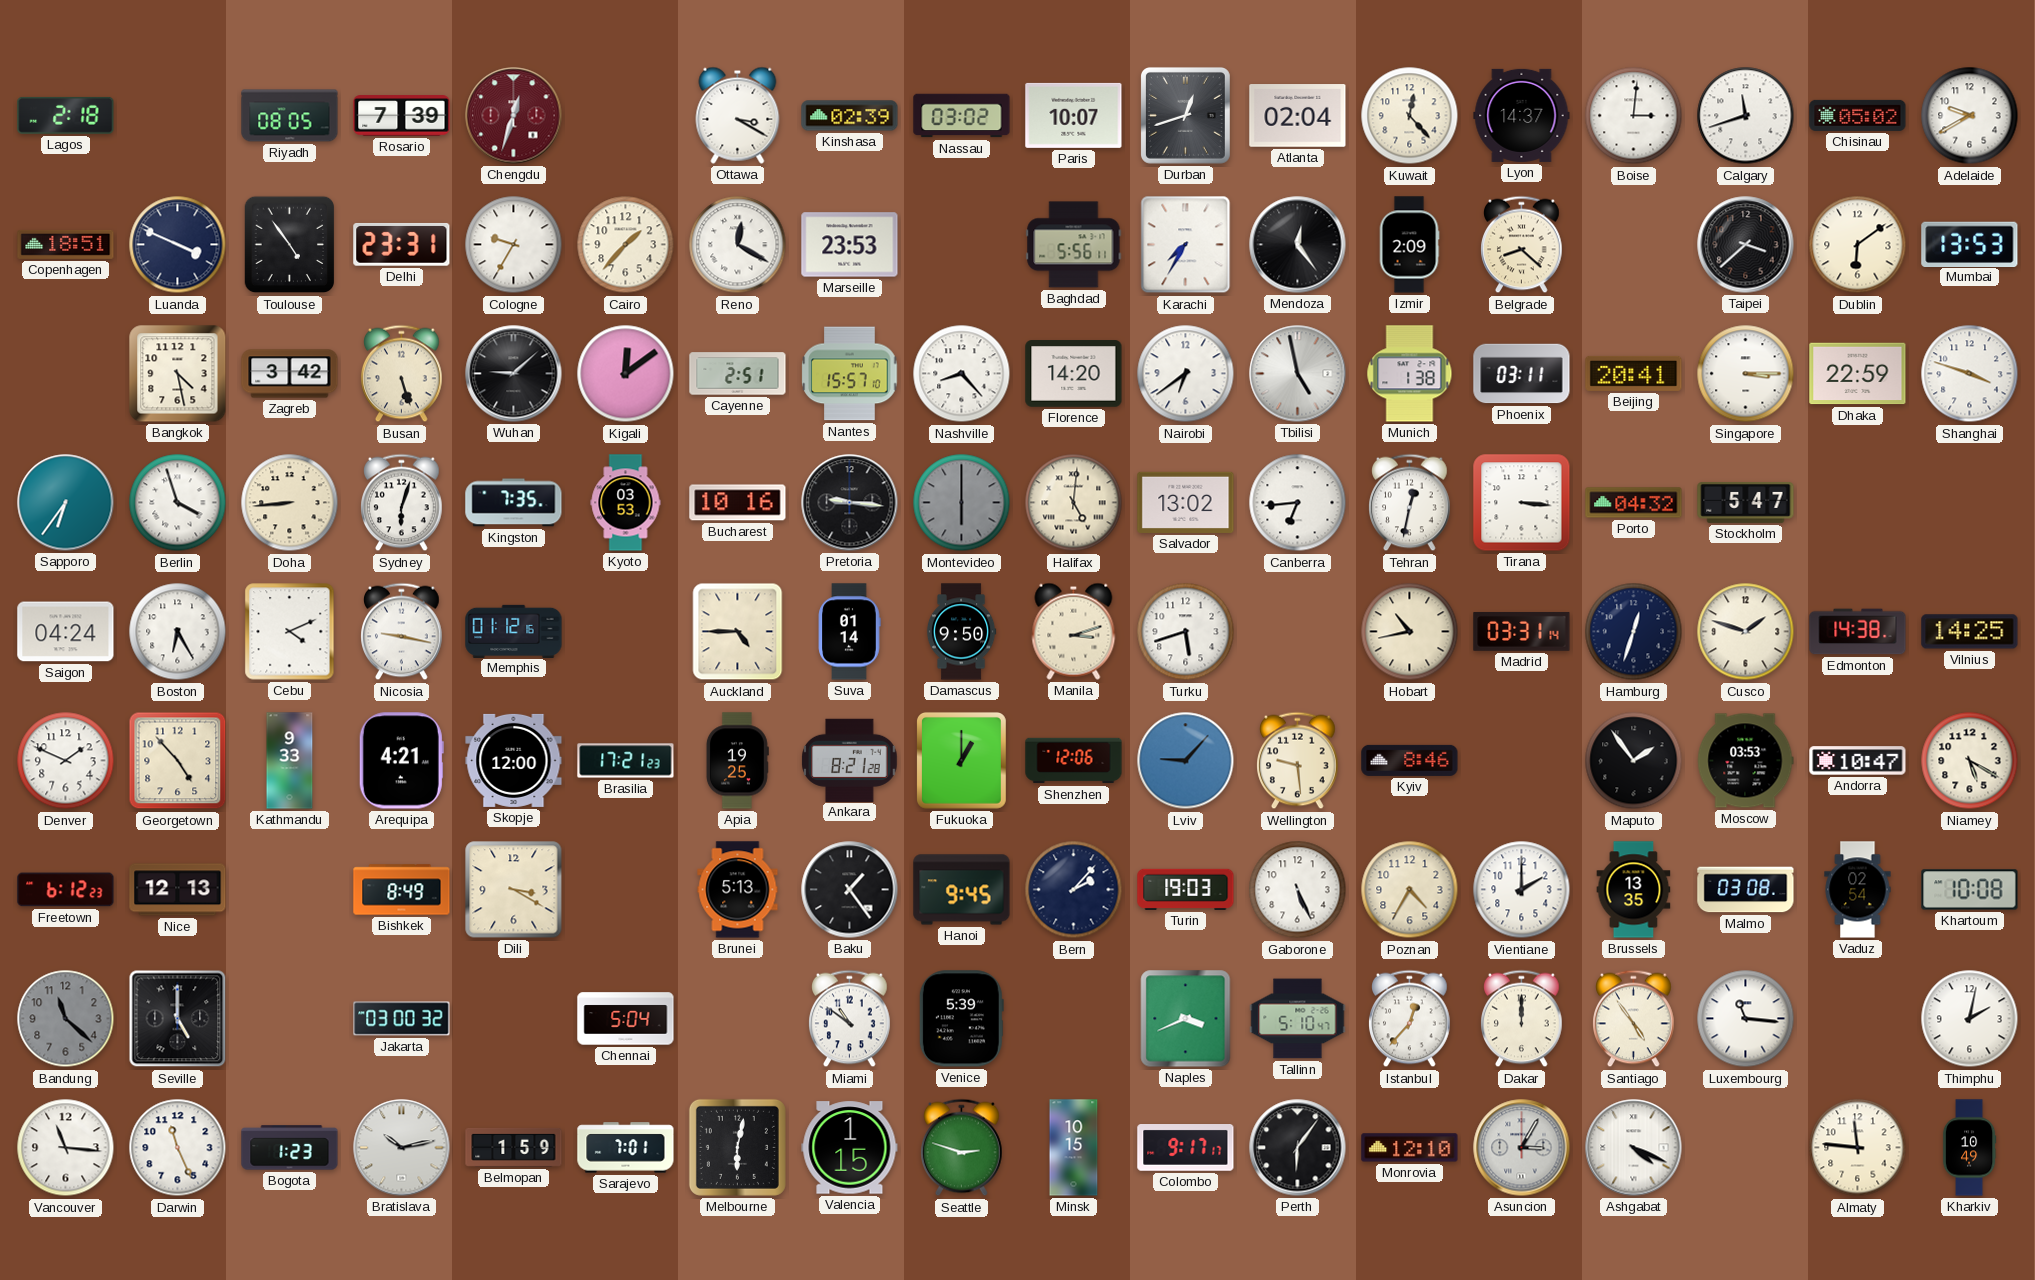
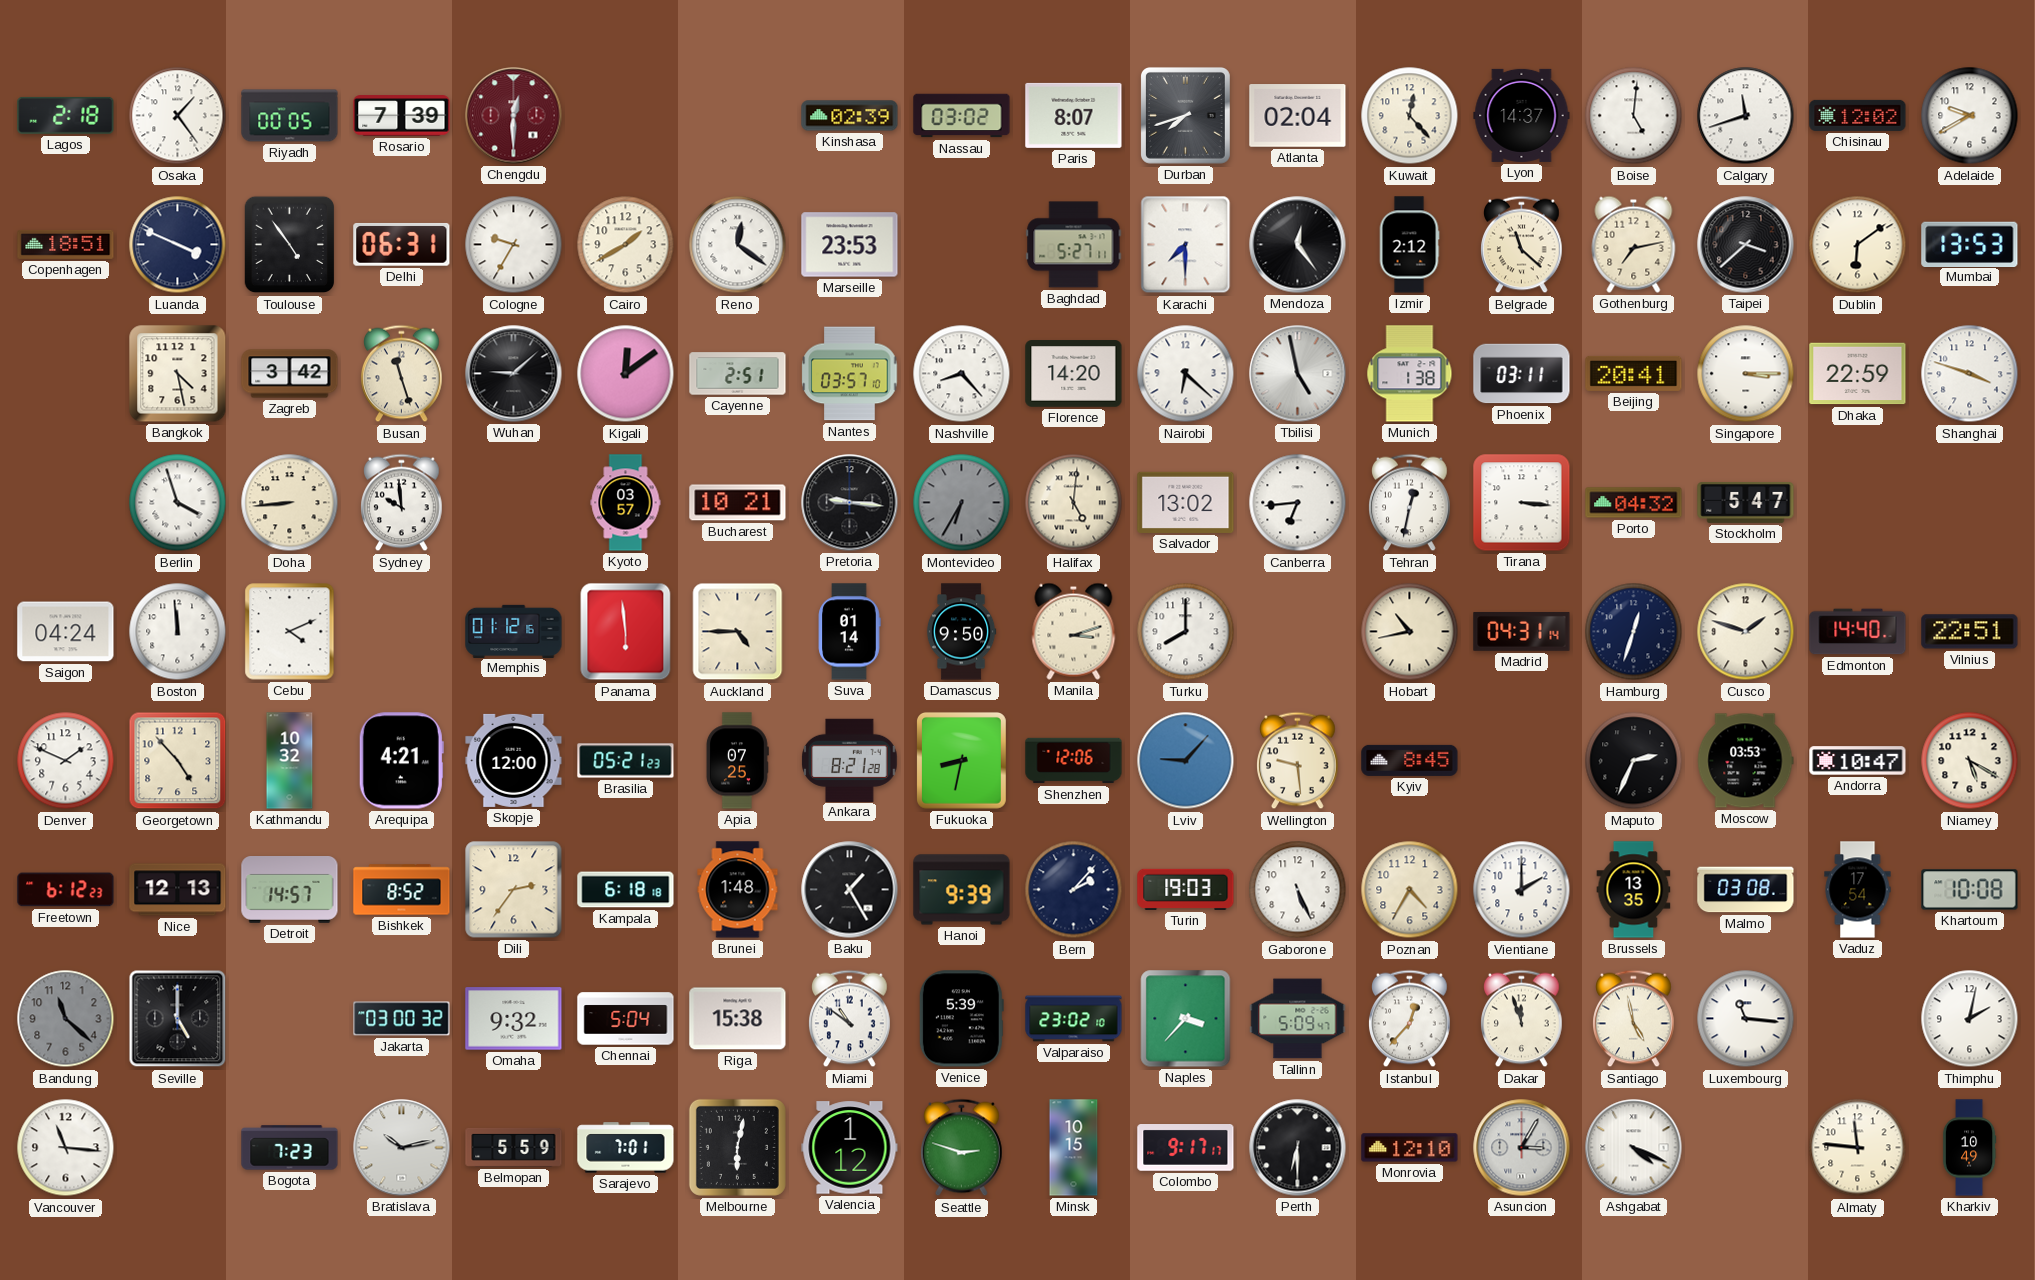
Osaka: none -> 1:24
Riyadh: 08:05 -> 00:05
Chengdu: 12:33 -> 12:30
Ottawa: 3:20 -> none
Paris: 10:07 -> 8:07
Durban: 12:42 -> 7:42
Boise: 3:01 -> 5:01
Chisinau: 05:02 -> 12:02
Delhi: 23:31 -> 06:31
Cairo: 1:37 -> 1:40
Reno: 12:20 -> 12:21
Baghdad: 5:56 -> 5:27
Karachi: 7:35 -> 7:30
Izmir: 2:09 -> 2:12
Belgrade: 8:22 -> 11:22
Gothenburg: none -> 7:13
Busan: 5:27 -> 11:27
Nantes: 15:57 -> 03:57
Nairobi: 6:39 -> 6:22
Sapporo: 6:36 -> none
Sydney: 6:03 -> 9:59
Kingston: 7:35 -> none
Kyoto: 03:53 -> 03:57
Bucharest: 10:16 -> 10:21
Montevideo: 6:00 -> 6:35
Boston: 6:25 -> 11:59
Nicosia: 9:17 -> none
Panama: none -> 5:59
Turku: 5:42 -> 8:00
Madrid: 03:31 -> 04:31
Edmonton: 14:38 -> 14:40
Vilnius: 14:25 -> 22:51
Kathmandu: 9:33 -> 10:32
Brasilia: 17:21 -> 05:21
Apia: 19:25 -> 07:25
Fukuoka: 1:00 -> 8:32
Kyiv: 8:46 -> 8:45
Maputo: 1:54 -> 2:34
Detroit: none -> 14:57
Bishkek: 8:49 -> 8:52
Dili: 3:20 -> 2:36
Kampala: none -> 6:18
Brunei: 5:13 -> 1:48
Baku: 1:24 -> 1:25
Hanoi: 9:45 -> 9:39
Vaduz: 02:54 -> 17:54
Omaha: none -> 9:32
Riga: none -> 15:38
Valparaiso: none -> 23:02
Naples: 3:41 -> 3:37
Tallinn: 5:10 -> 5:09
Dakar: 12:00 -> 11:57
Santiago: 4:54 -> 4:58
Darwin: 11:26 -> none
Bogota: 1:23 -> 7:23
Belmopan: 1:59 -> 5:59
Valencia: 1:15 -> 1:12
Perth: 6:06 -> 6:30
